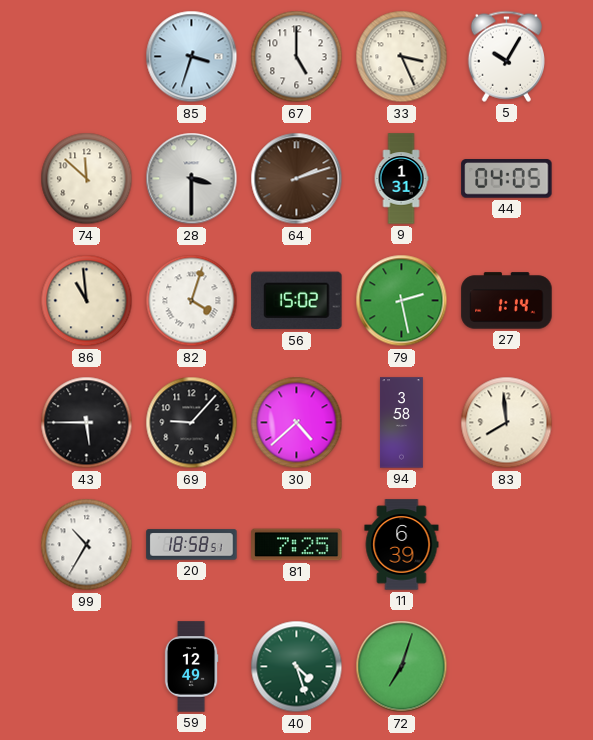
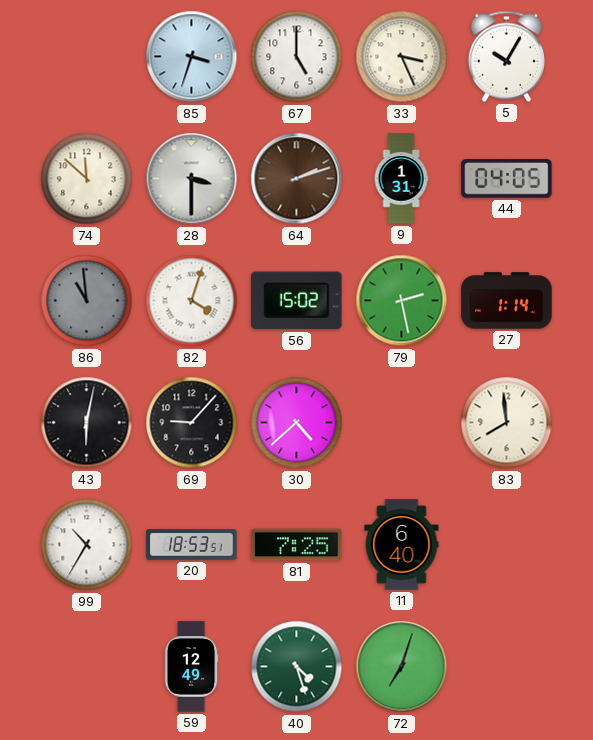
86 dial: cream -> grey
43: 5:45 -> 6:02
94: 3:58 -> none
20: 18:58 -> 18:53
11: 6:39 -> 6:40
